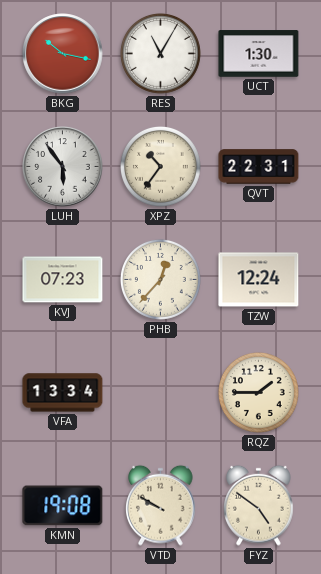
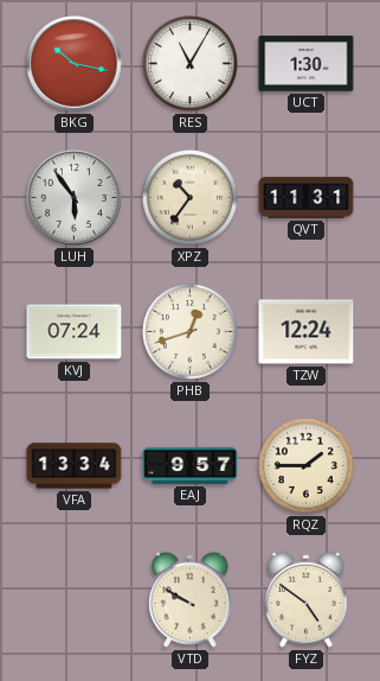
QVT: 22:31 -> 11:31
KVJ: 07:23 -> 07:24
PHB: 12:37 -> 12:42
EAJ: none -> 9:57
KMN: 19:08 -> none
